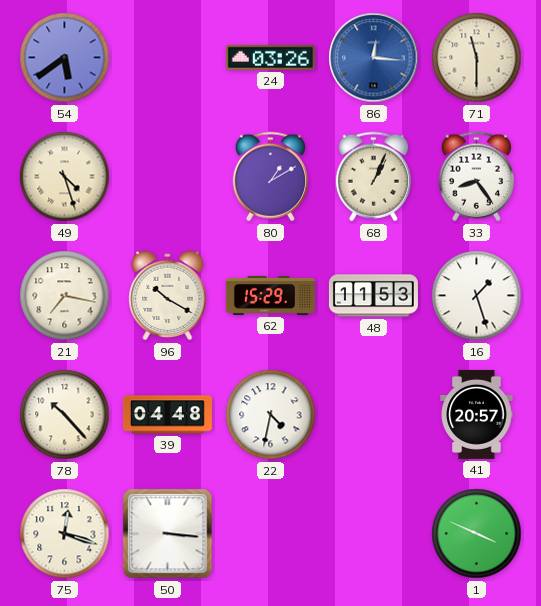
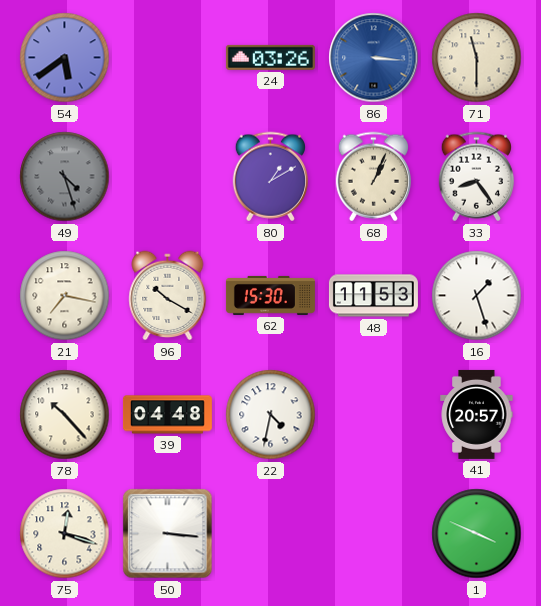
86: 12:16 -> 3:16
49 dial: cream -> grey
62: 15:29 -> 15:30
